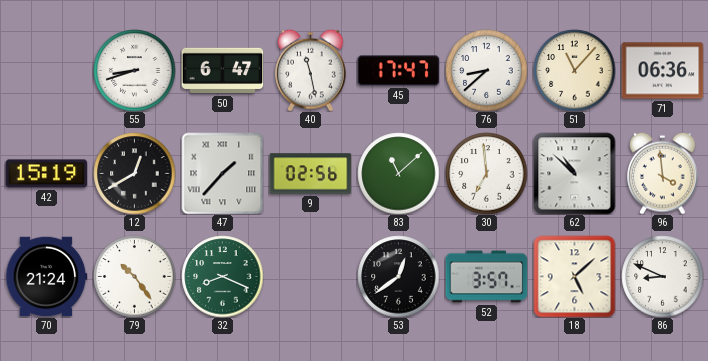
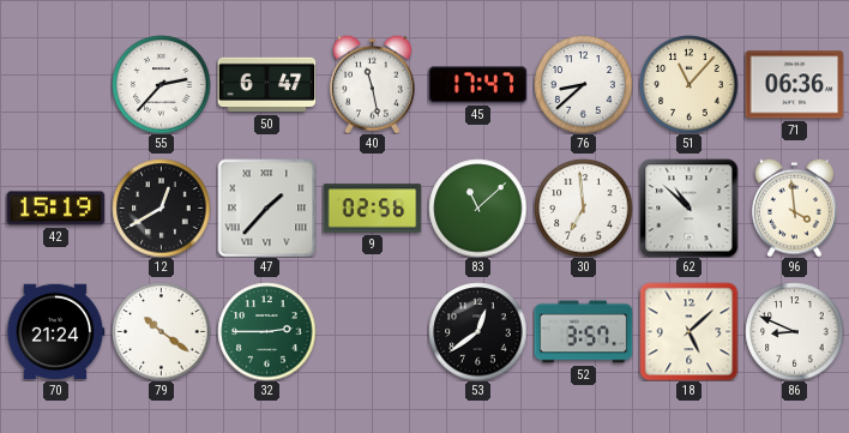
55: 8:42 -> 2:37
79: 10:24 -> 10:21
32: 8:19 -> 2:45
